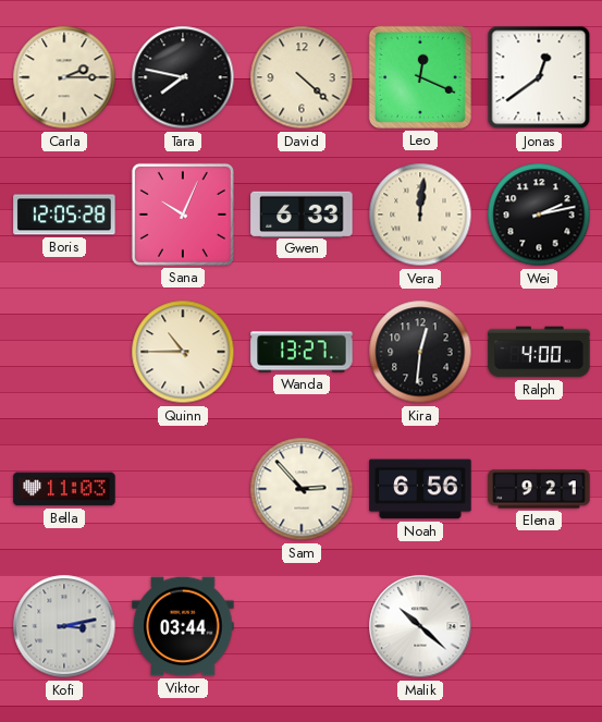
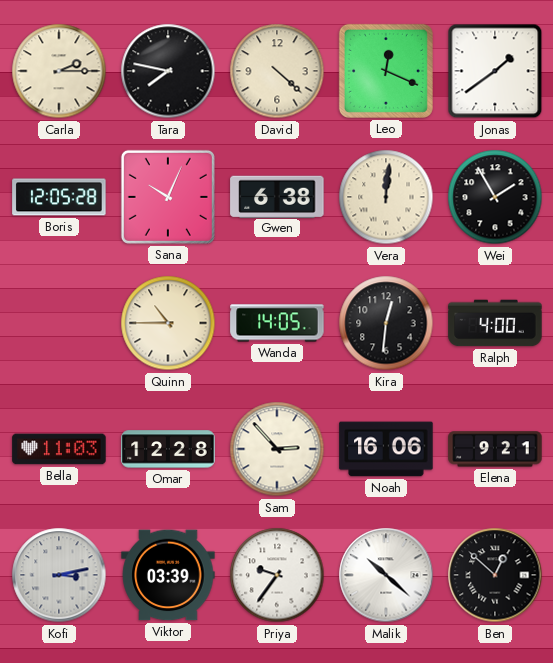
Jonas: 12:39 -> 1:39
Gwen: 6:33 -> 6:38
Wei: 2:13 -> 1:55
Wanda: 13:27 -> 14:05
Omar: none -> 12:28
Noah: 6:56 -> 16:06
Viktor: 03:44 -> 03:39
Priya: none -> 9:36
Ben: none -> 12:52
